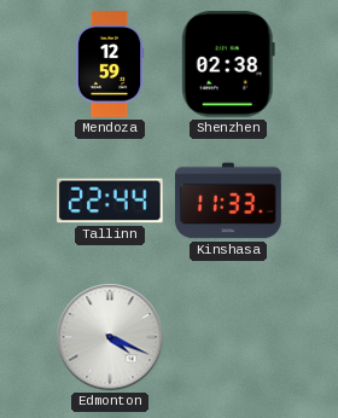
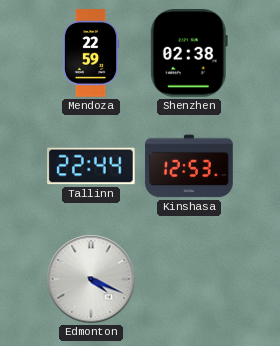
Mendoza: 12:59 -> 22:59
Kinshasa: 11:33 -> 12:53
